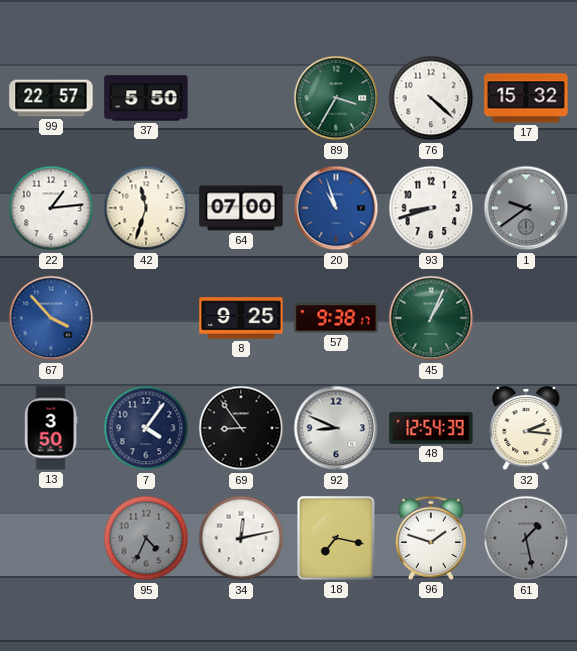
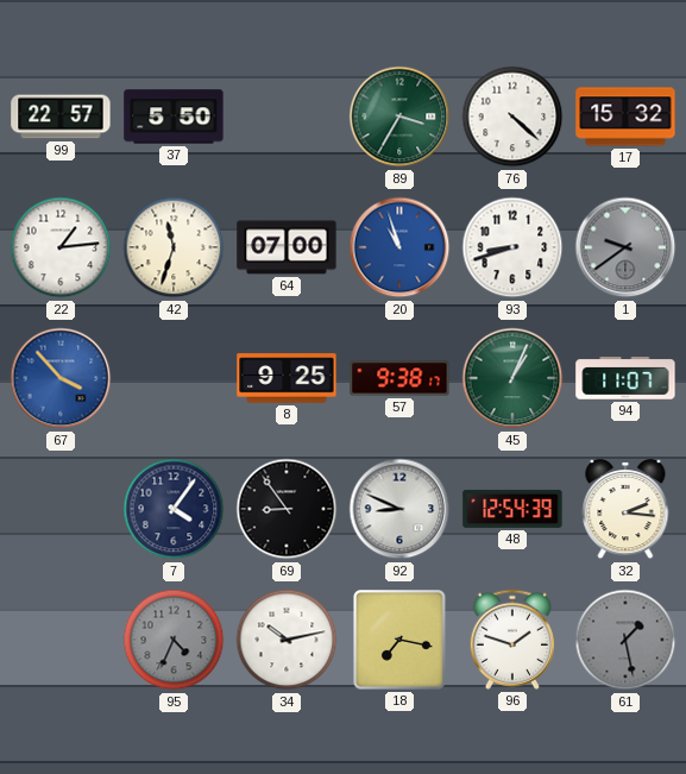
94: none -> 11:07
13: 3:50 -> none
34: 12:13 -> 10:13
